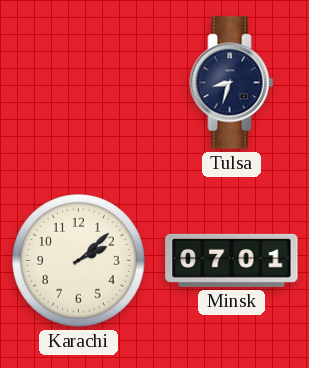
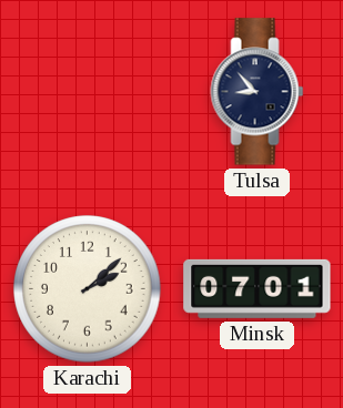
Tulsa: 8:33 -> 8:53
